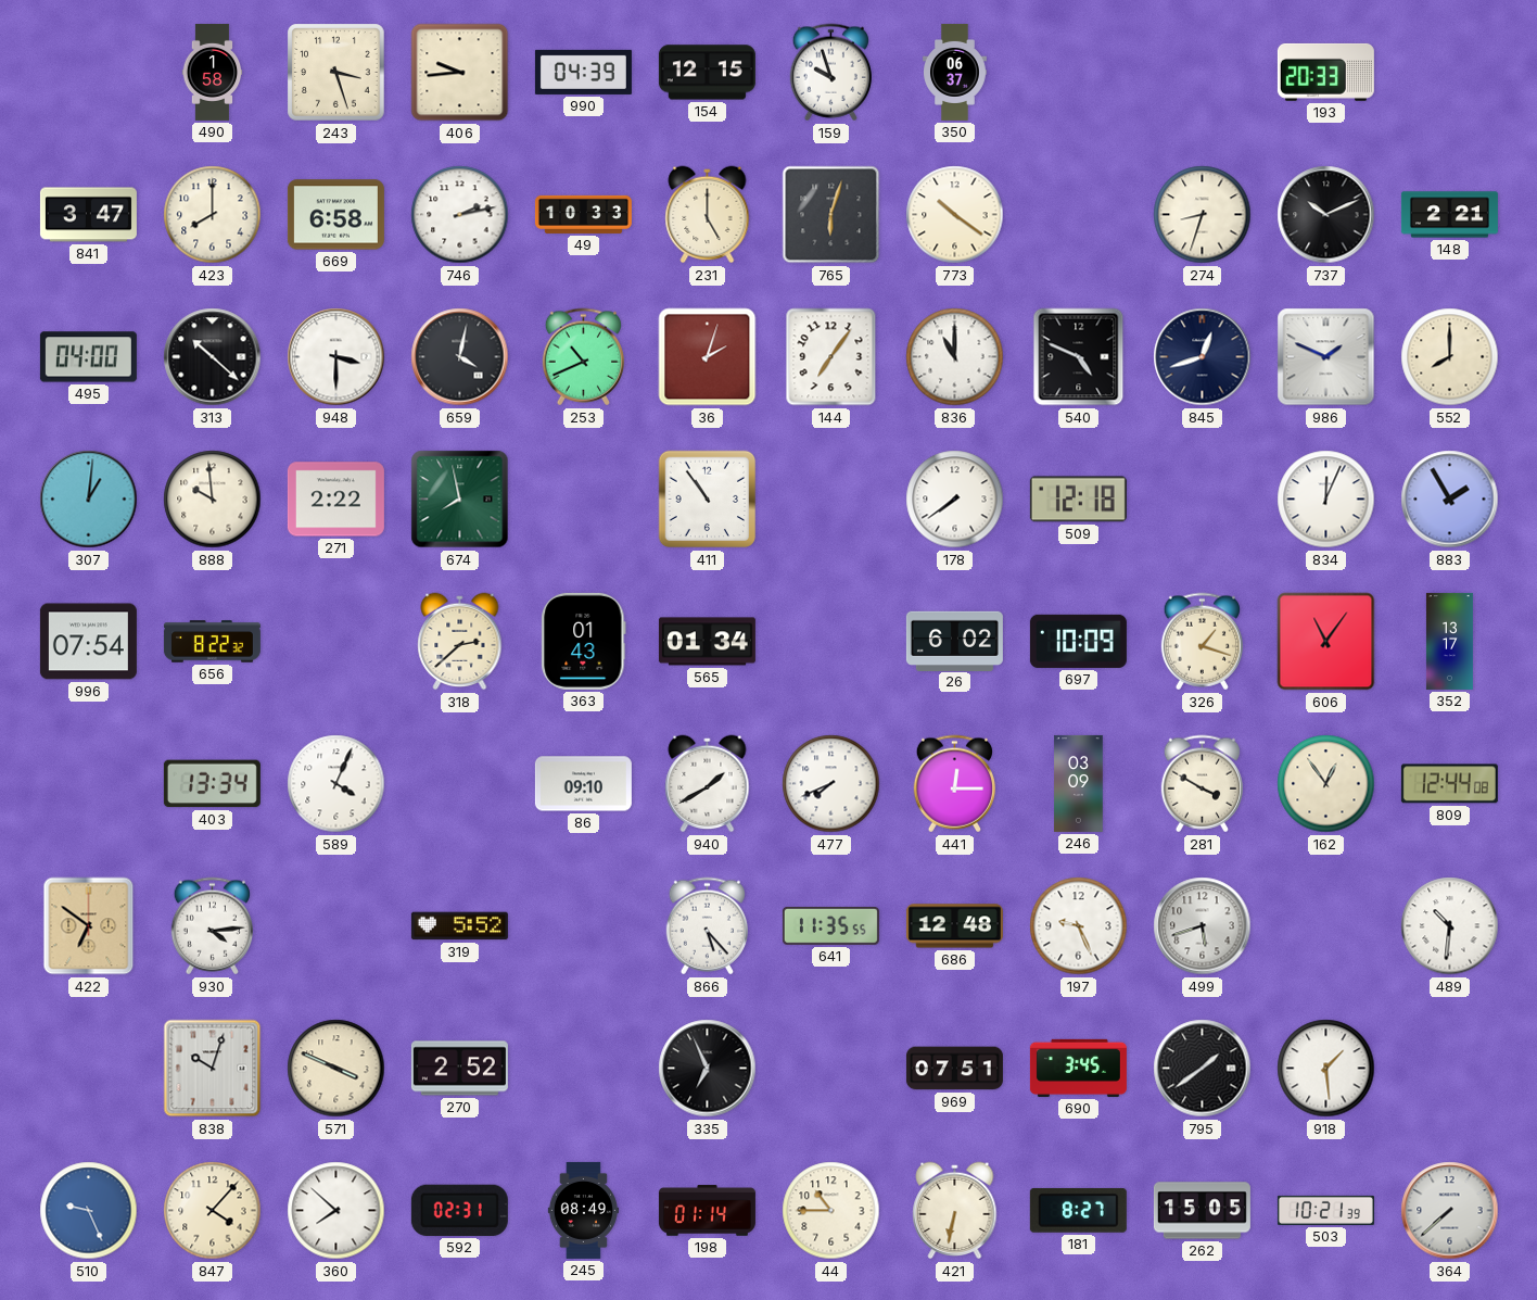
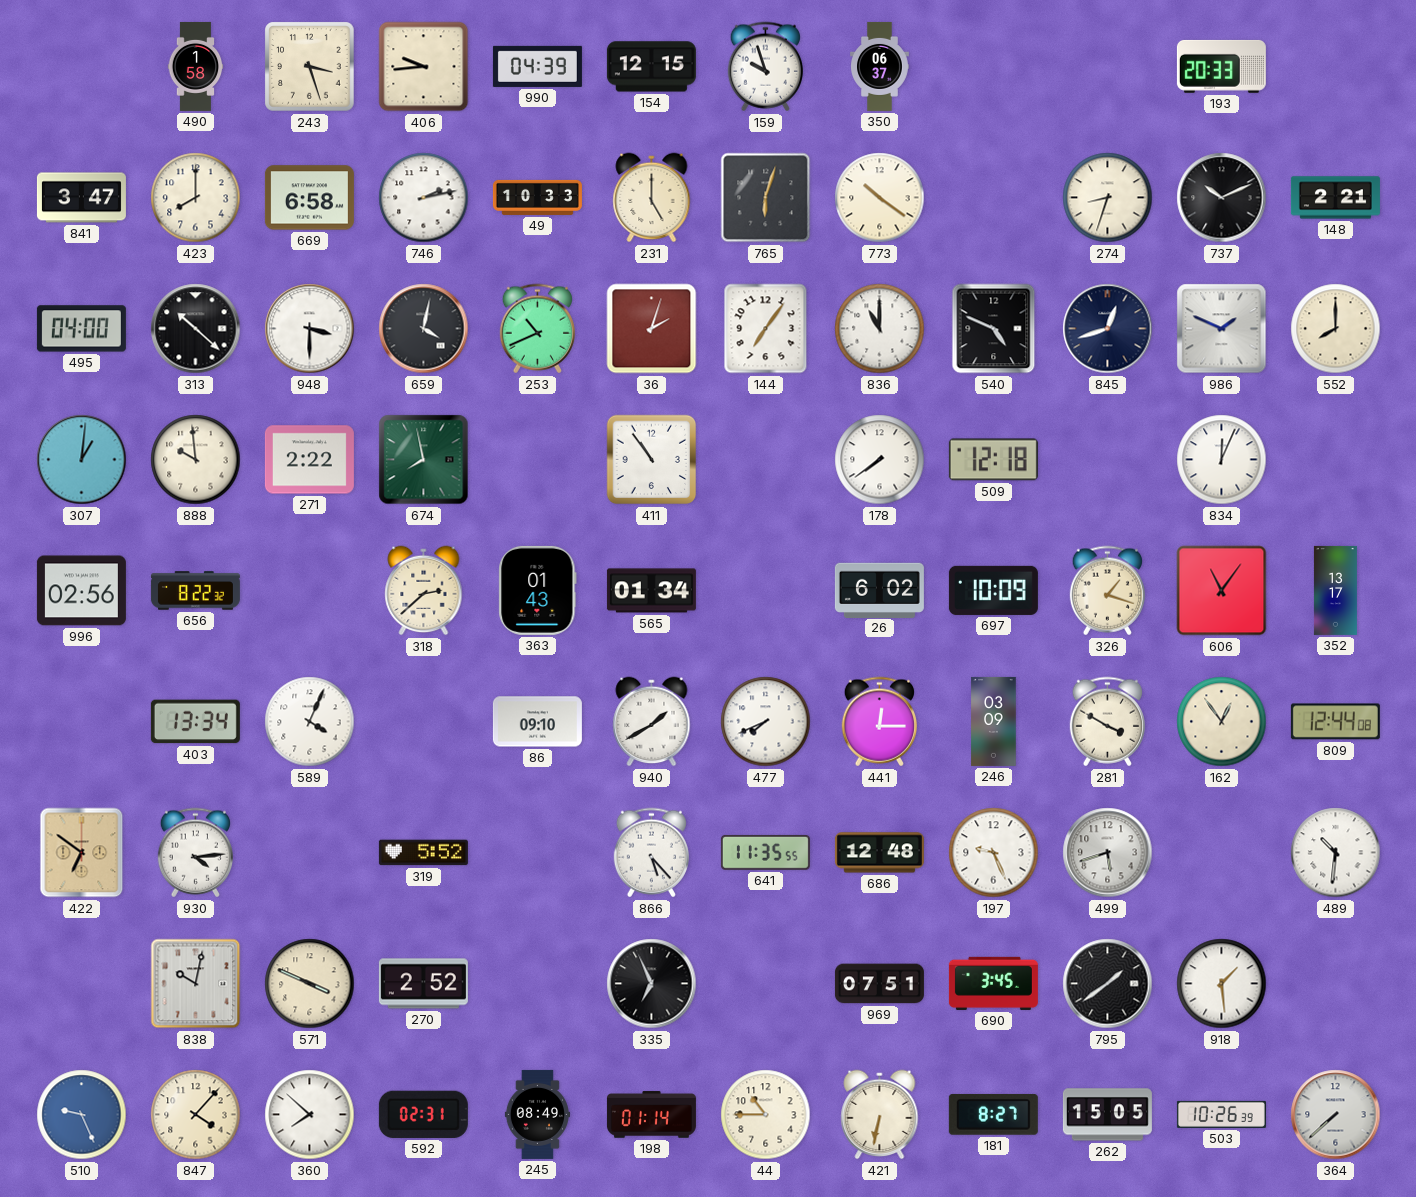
883: 1:55 -> none
996: 07:54 -> 02:56
838: 10:03 -> 10:02
503: 10:21 -> 10:26
